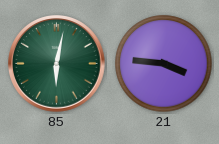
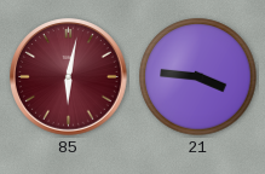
85 dial: green -> burgundy
